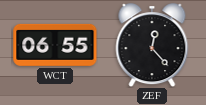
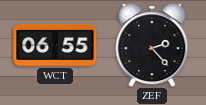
ZEF: 12:23 -> 2:23
